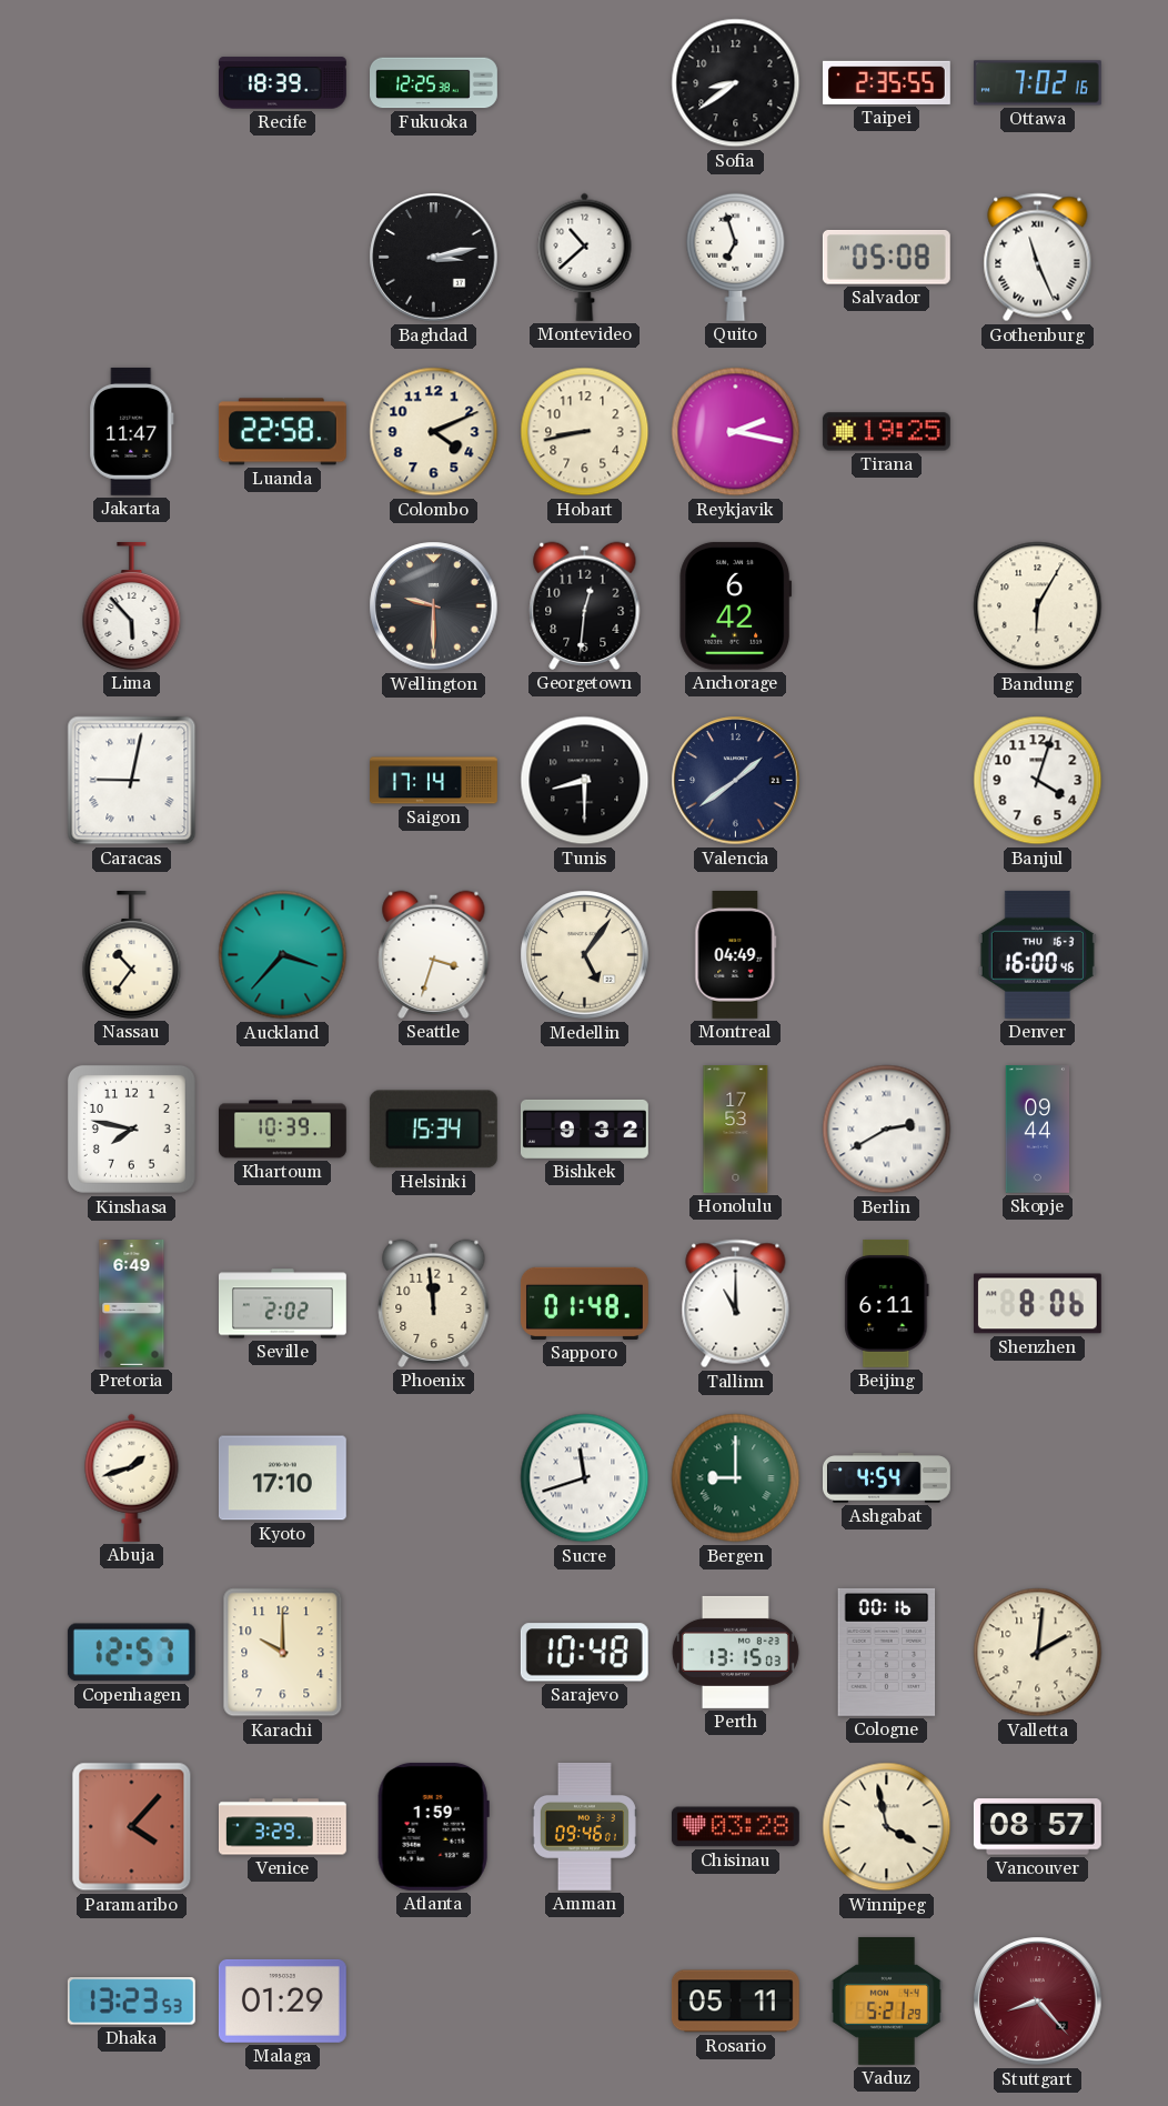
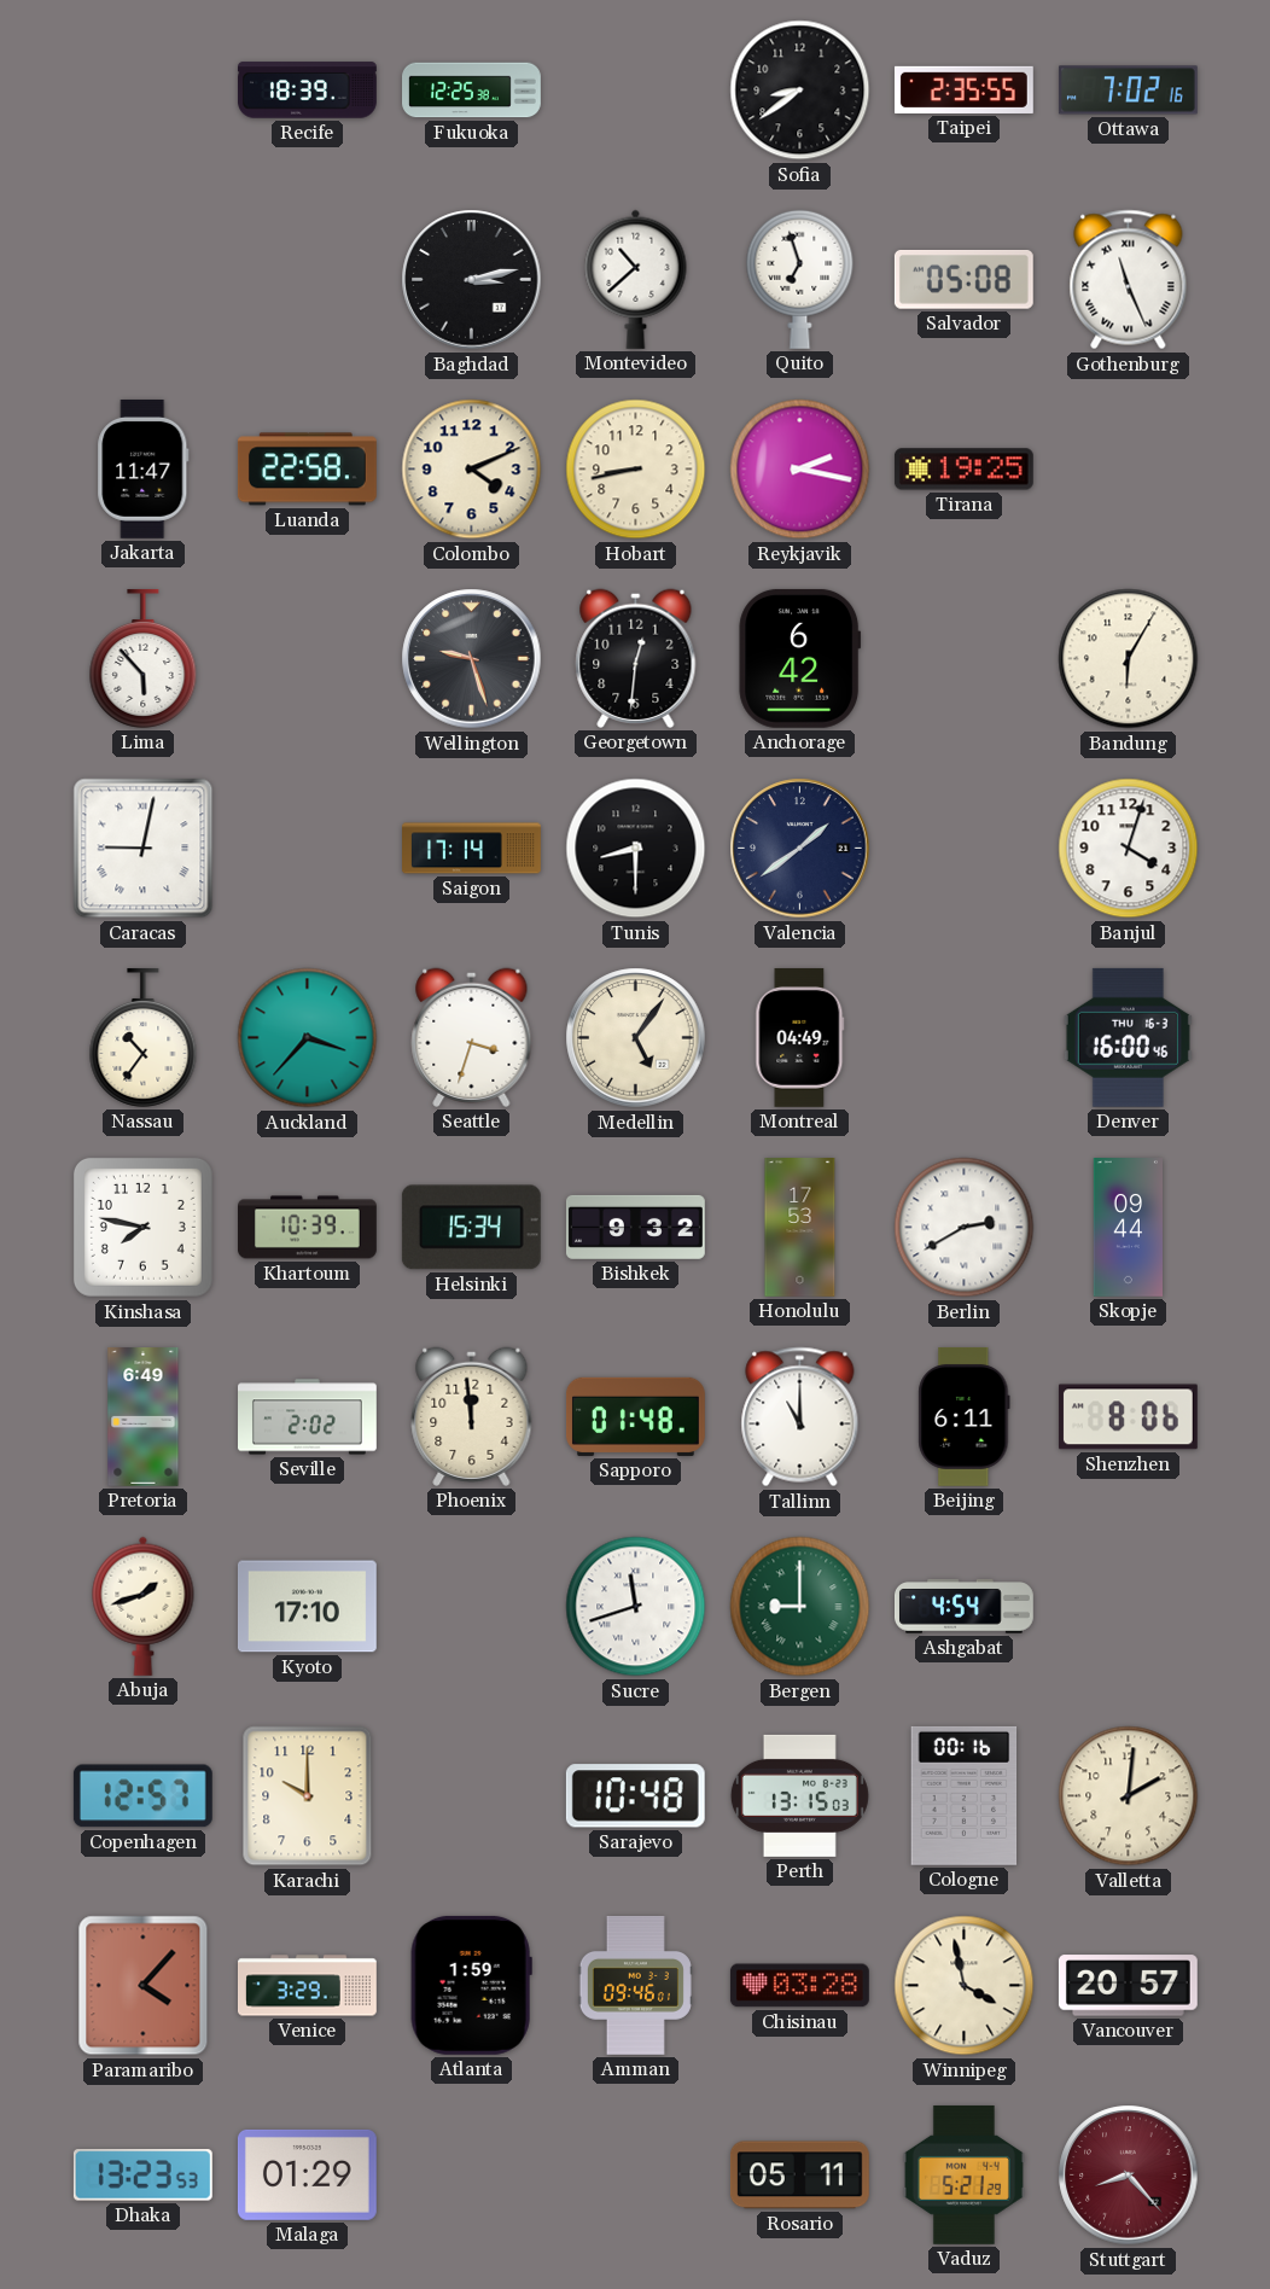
Wellington: 9:30 -> 9:27
Vancouver: 08:57 -> 20:57
